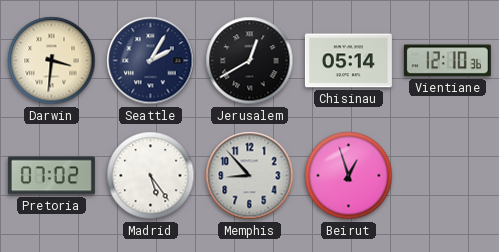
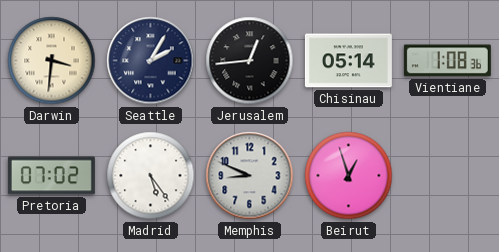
Jerusalem: 12:40 -> 12:44
Vientiane: 12:10 -> 1:08
Memphis: 8:53 -> 8:49
